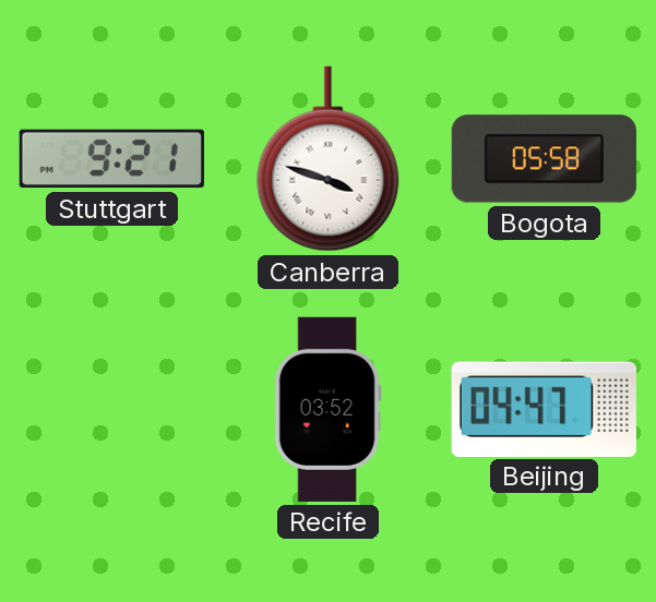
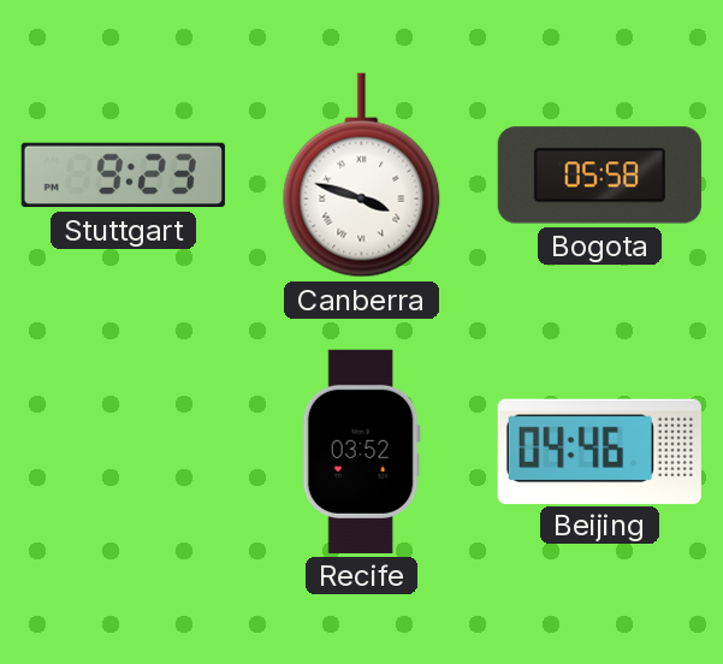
Stuttgart: 9:21 -> 9:23
Beijing: 04:47 -> 04:46
